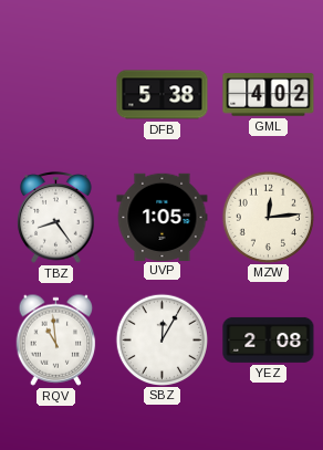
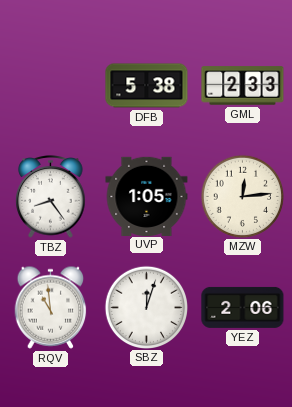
GML: 4:02 -> 2:33
SBZ: 12:05 -> 12:03
YEZ: 2:08 -> 2:06
